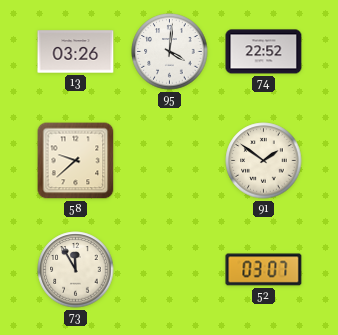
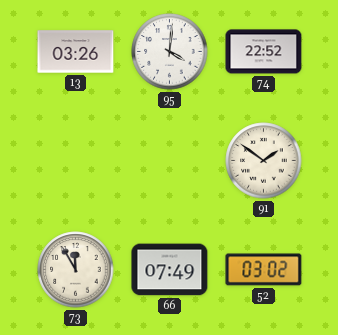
58: 9:38 -> none
66: none -> 07:49
52: 03:07 -> 03:02
